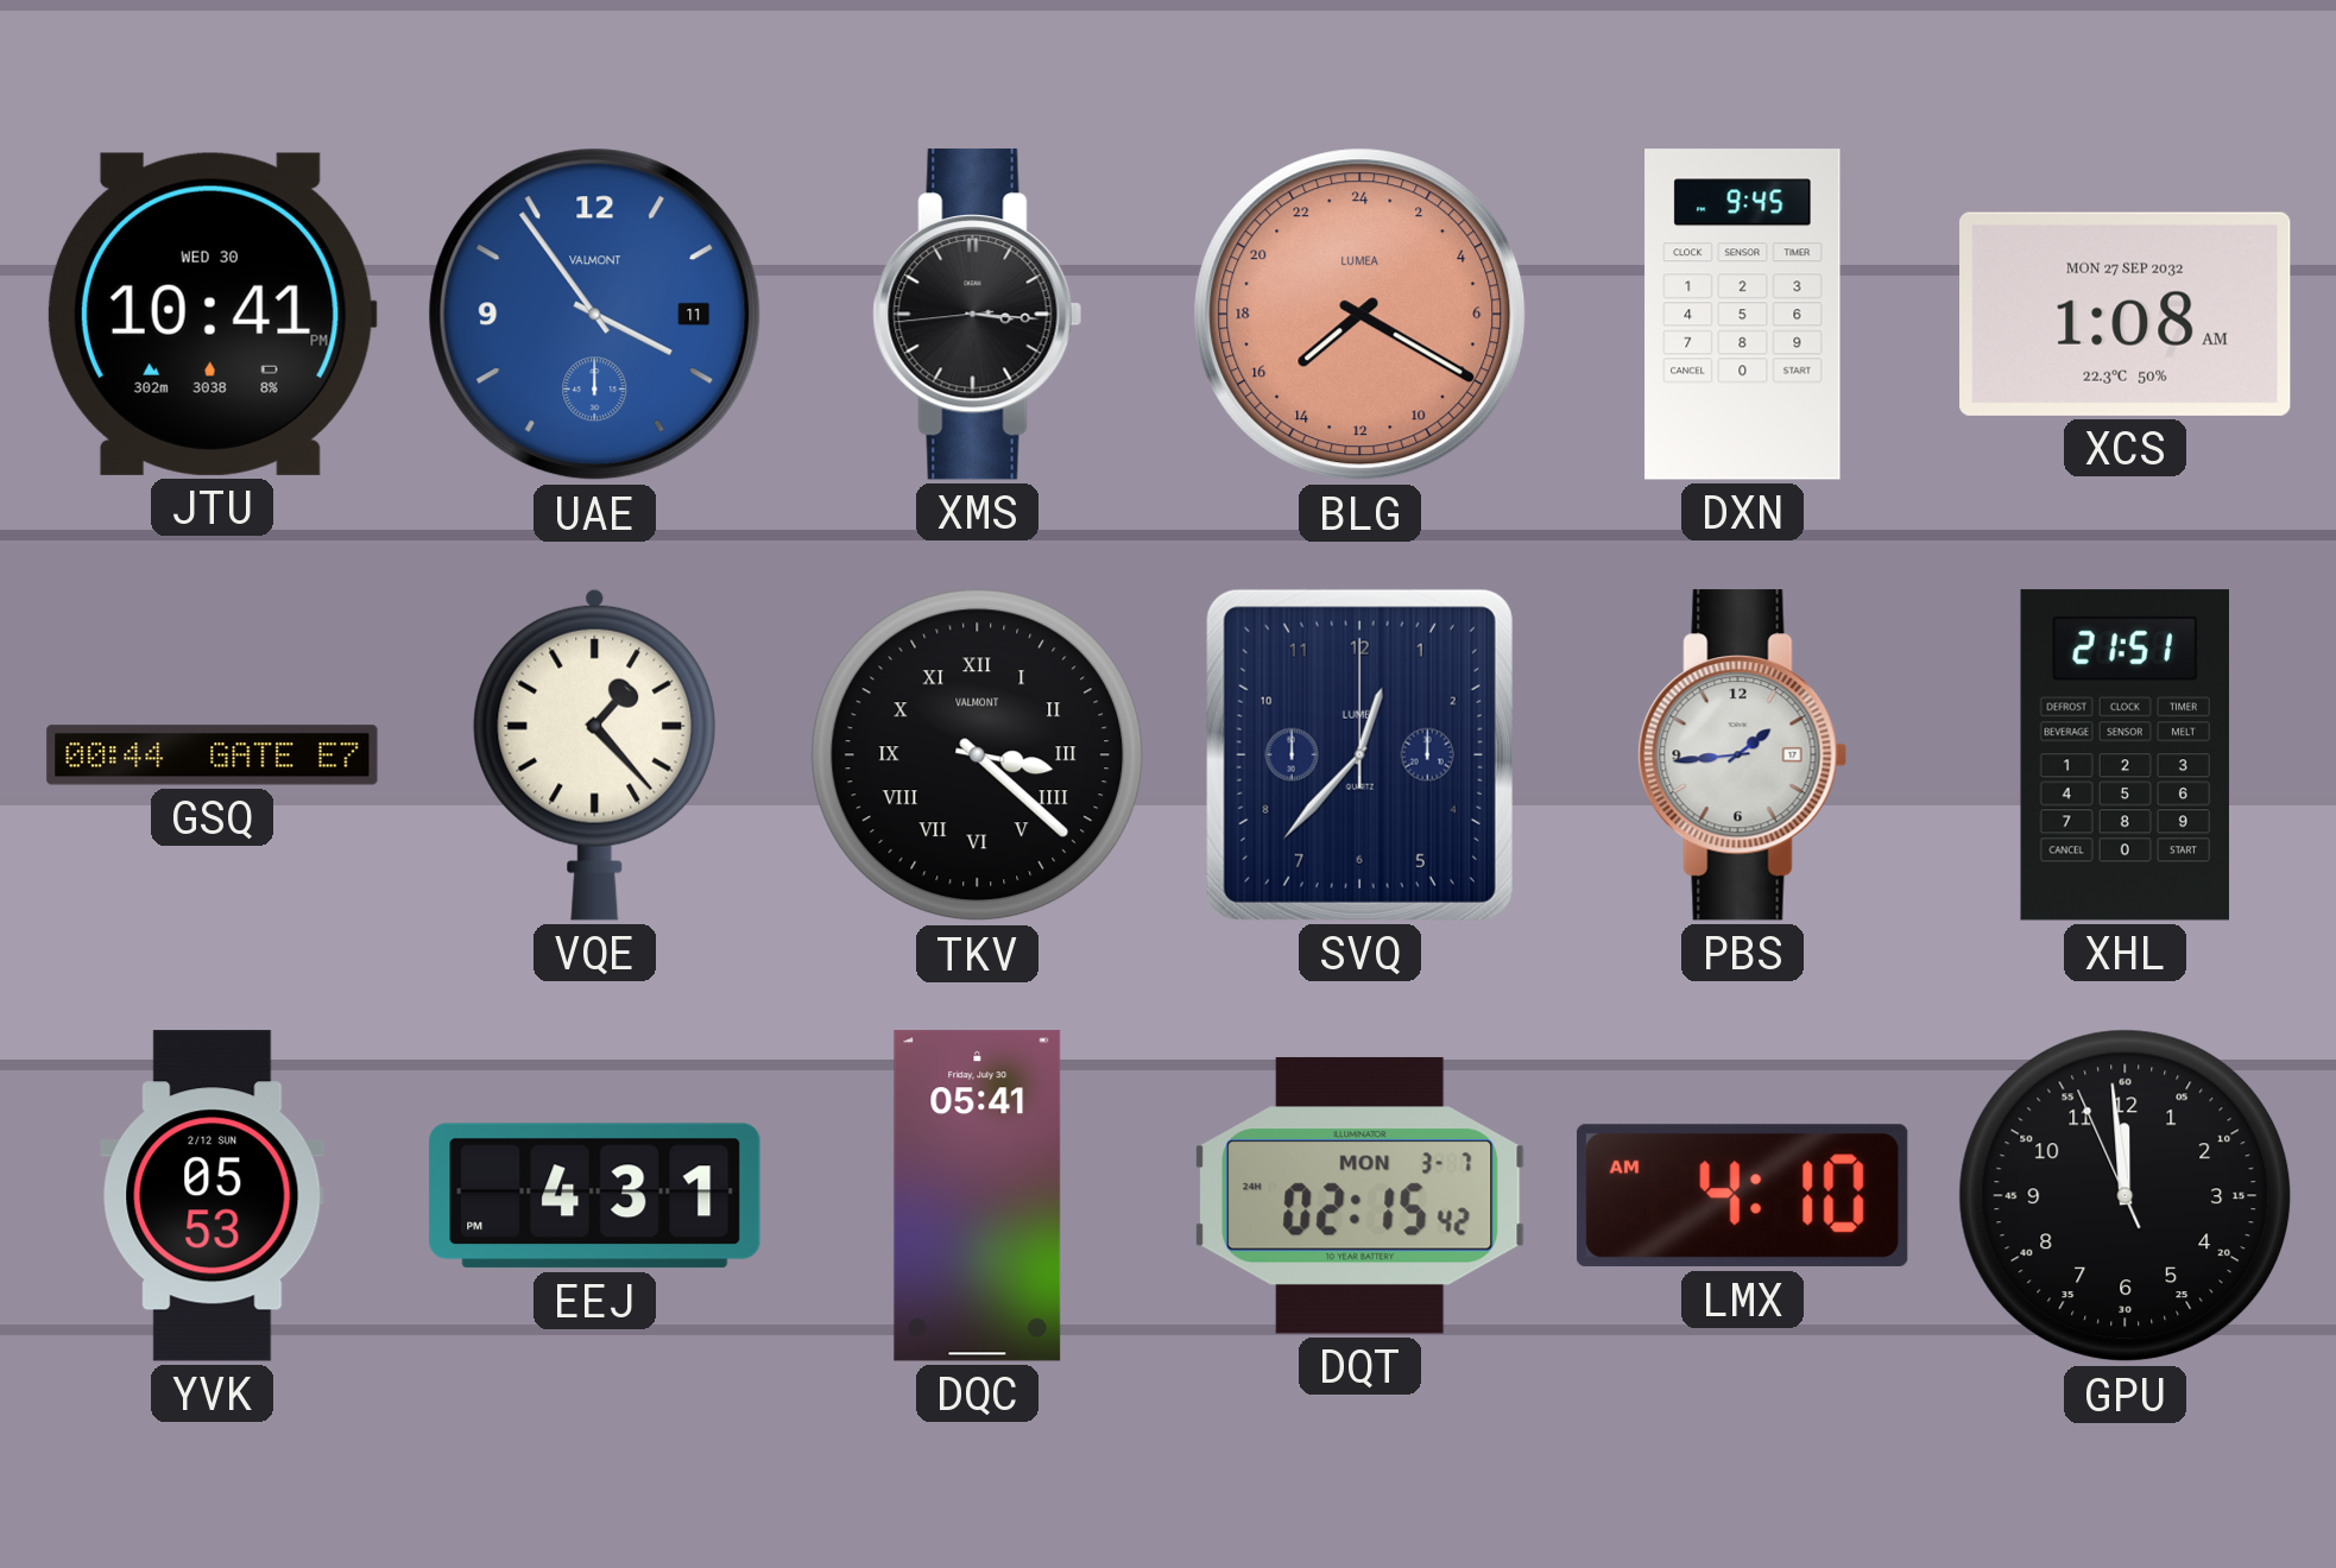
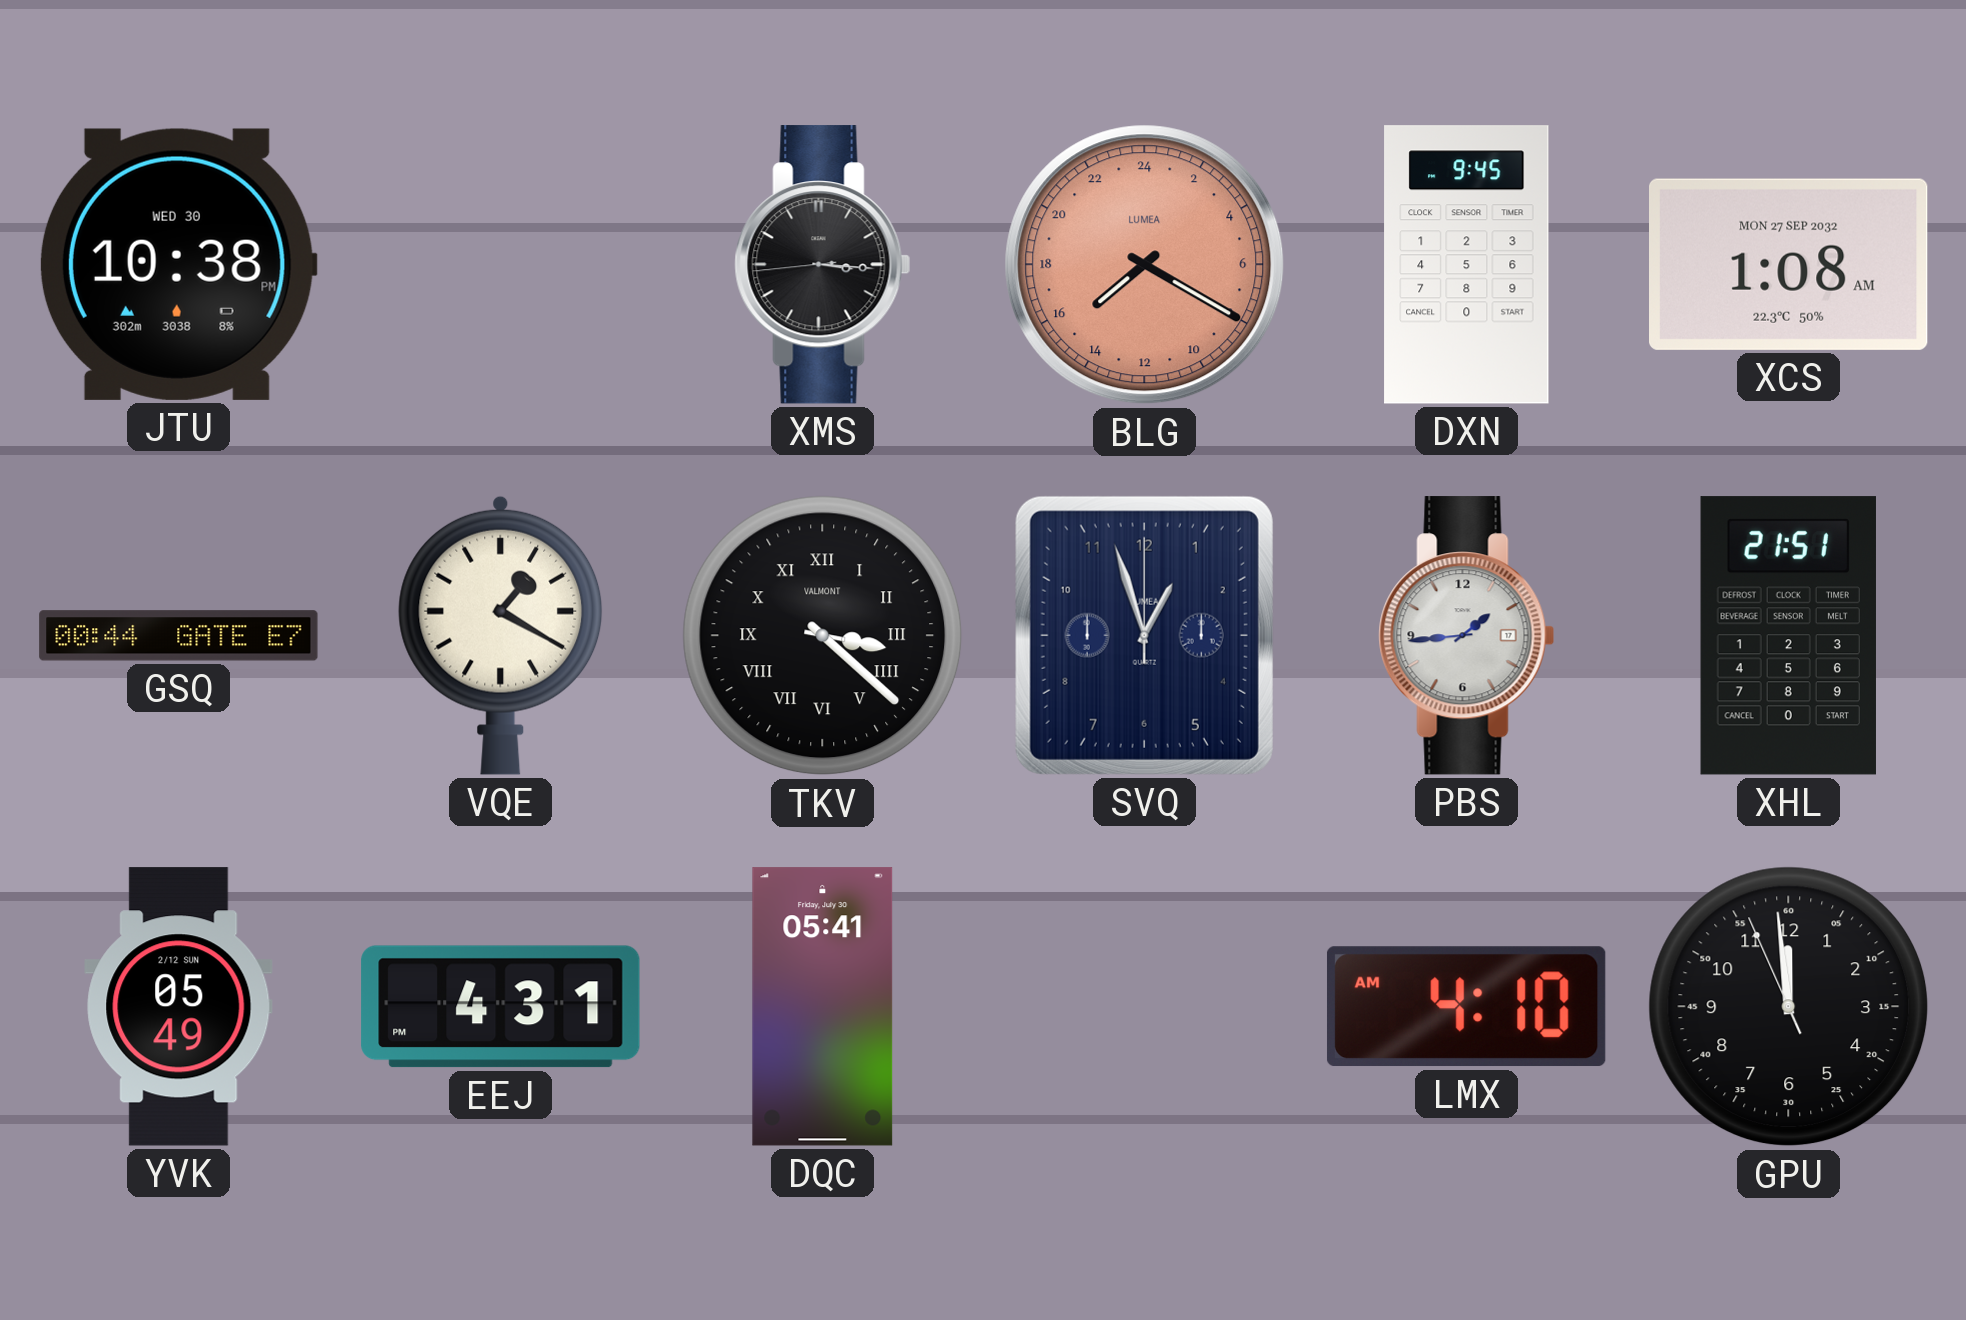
JTU: 10:41 -> 10:38
UAE: 3:54 -> none
VQE: 1:23 -> 1:20
SVQ: 12:37 -> 12:57
YVK: 05:53 -> 05:49
DQT: 02:15 -> none
